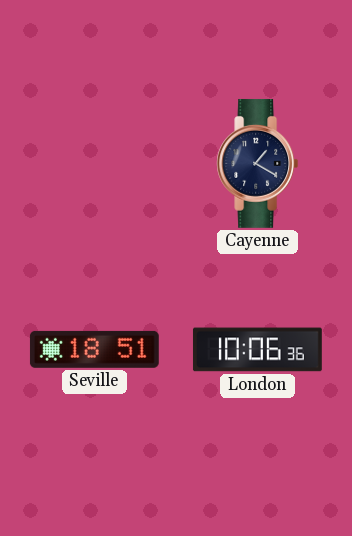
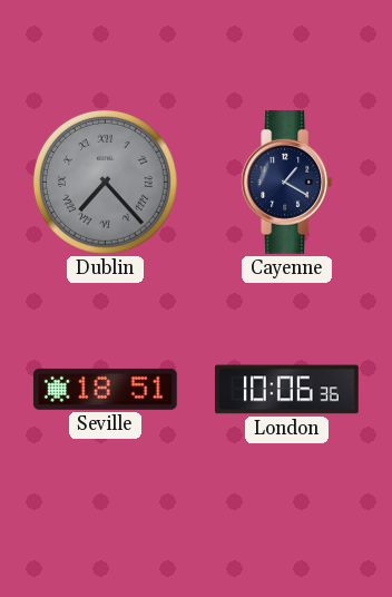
Dublin: none -> 7:23
